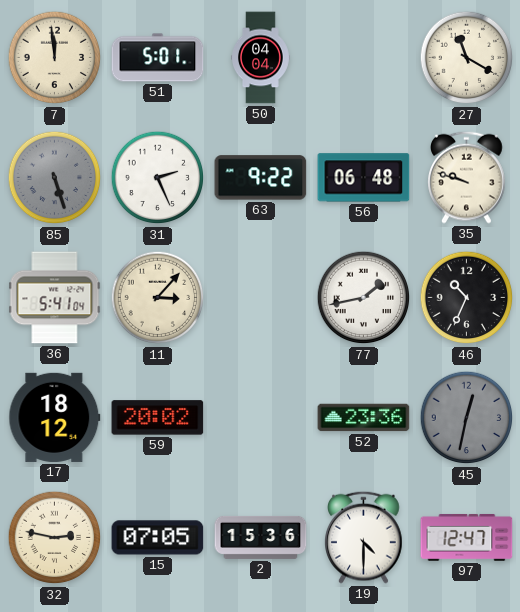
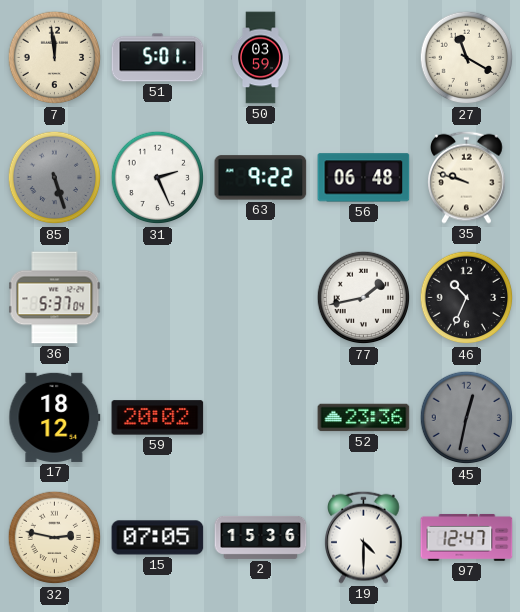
50: 04:04 -> 03:59
36: 5:41 -> 5:37
11: 3:07 -> none
